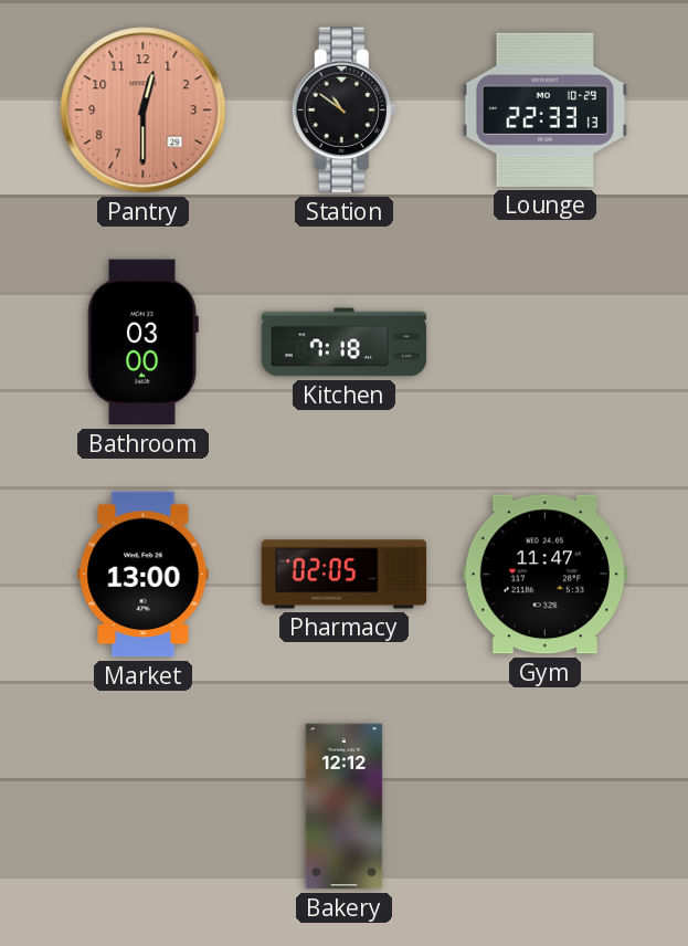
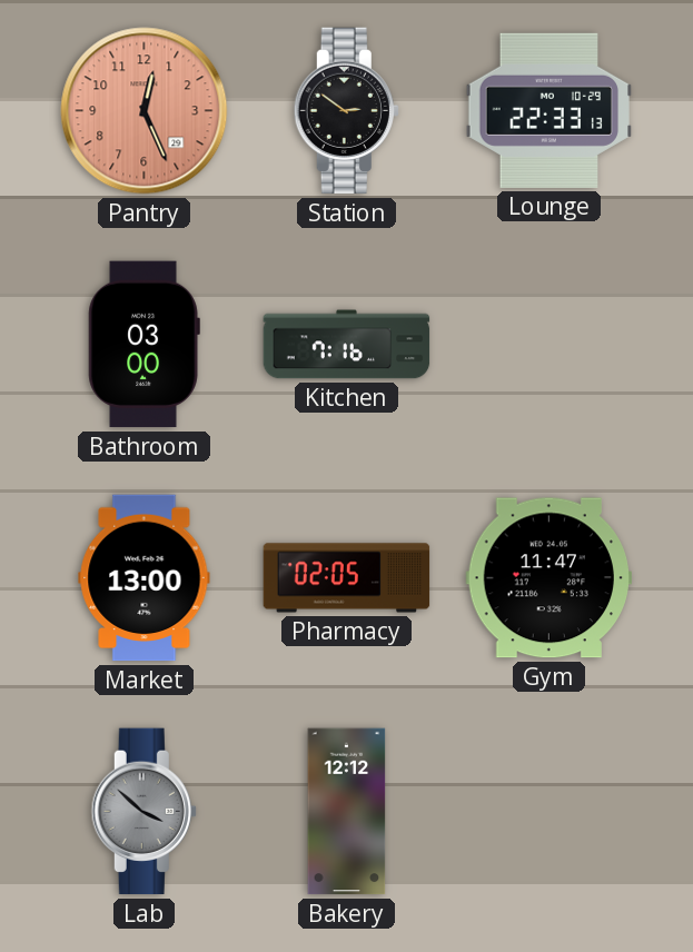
Pantry: 12:30 -> 12:26
Station: 10:51 -> 2:51
Kitchen: 7:18 -> 7:16
Lab: none -> 3:52
